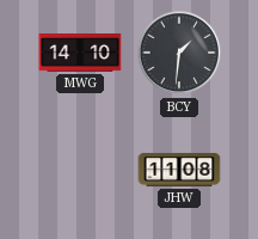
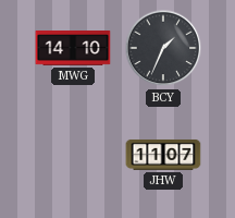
BCY: 1:31 -> 1:34
JHW: 11:08 -> 11:07
